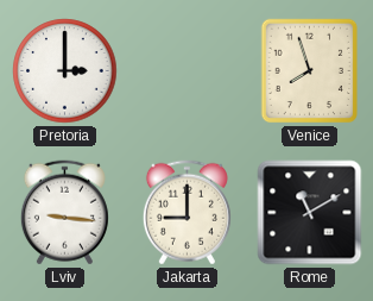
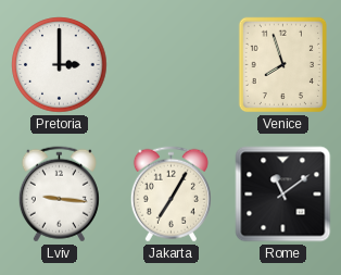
Jakarta: 9:00 -> 7:05
Rome: 11:10 -> 11:09
